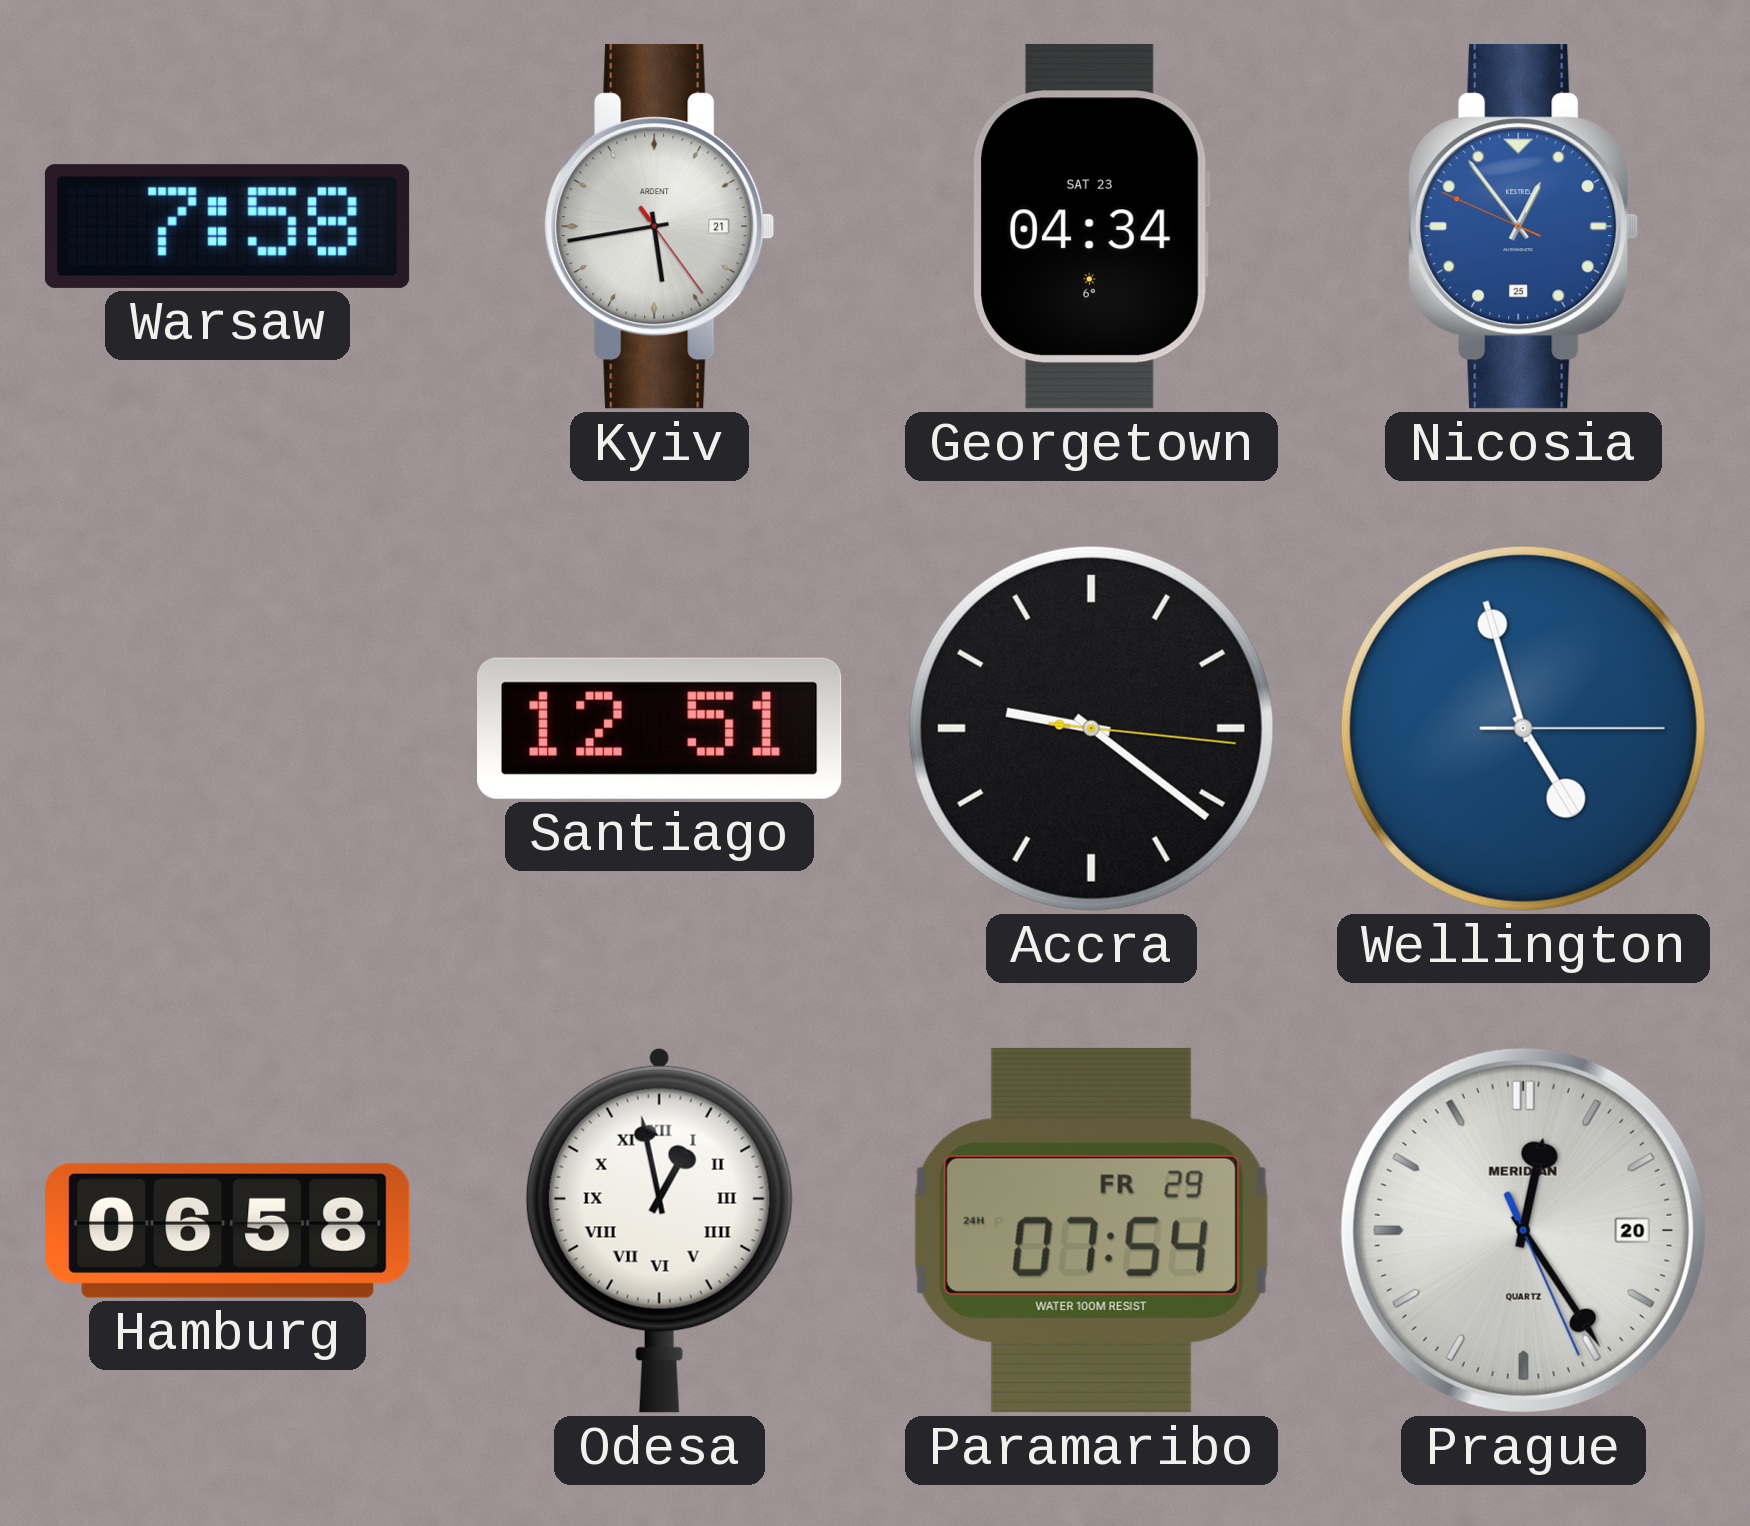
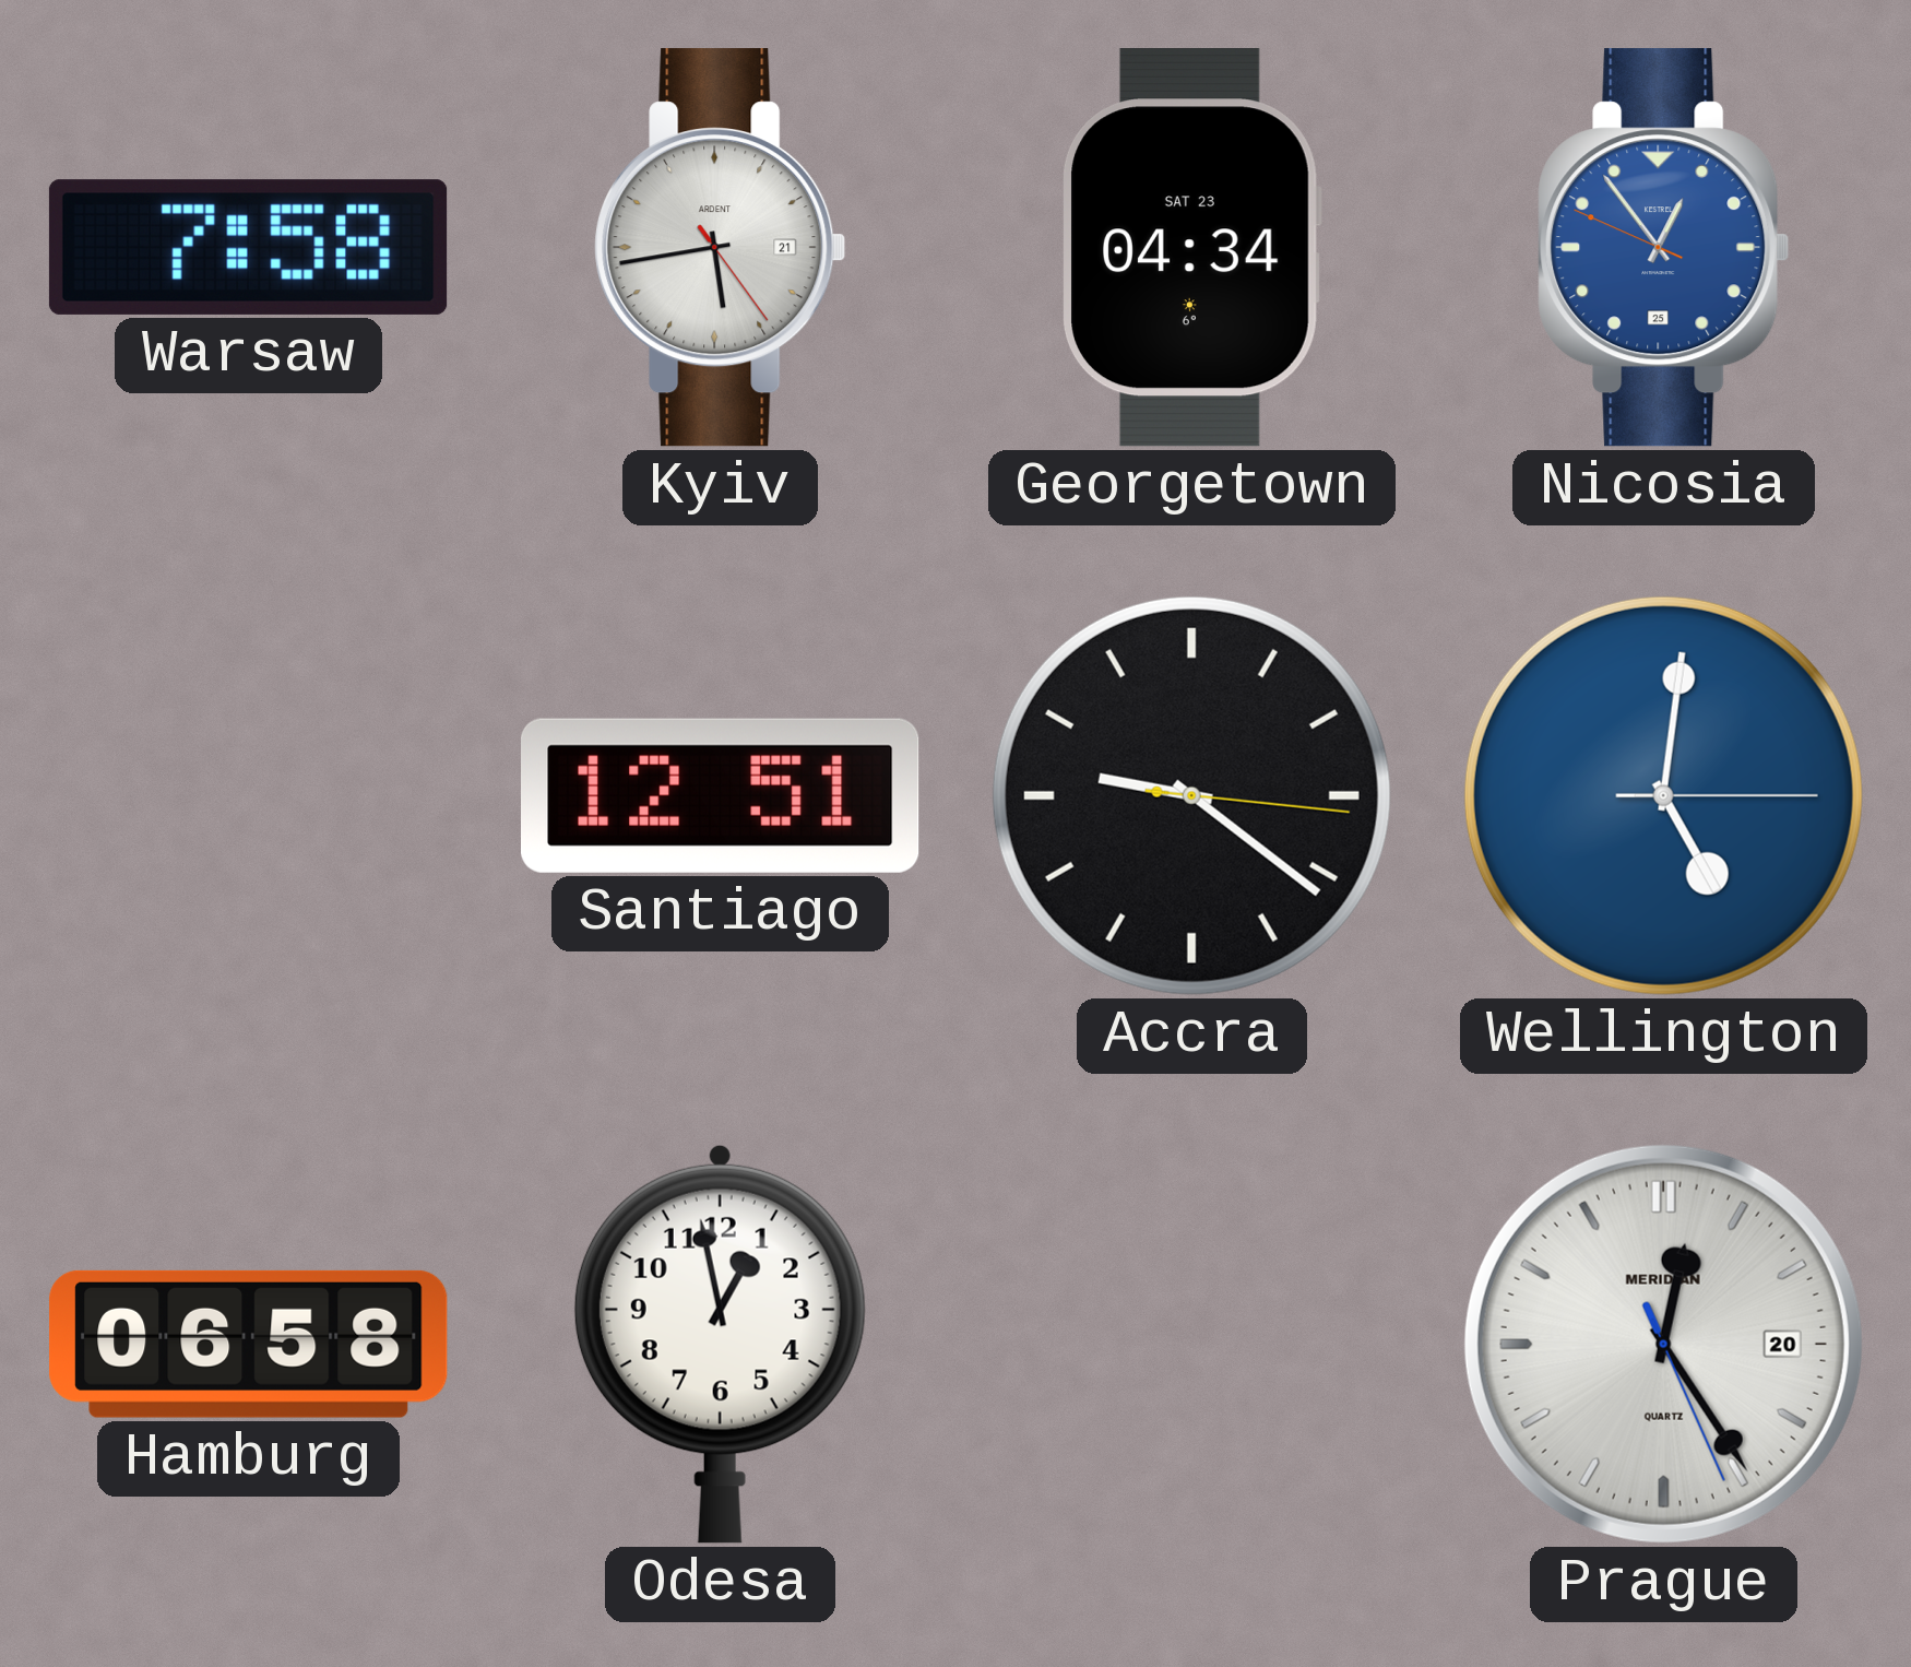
Wellington: 4:57 -> 5:01
Odesa numerals: Roman -> Arabic
Paramaribo: 07:54 -> none
